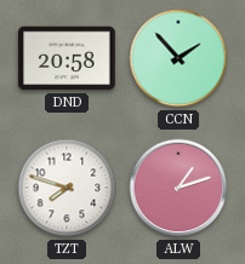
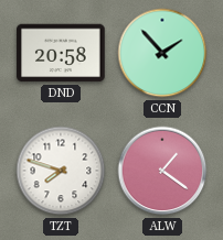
ALW: 1:12 -> 1:21
